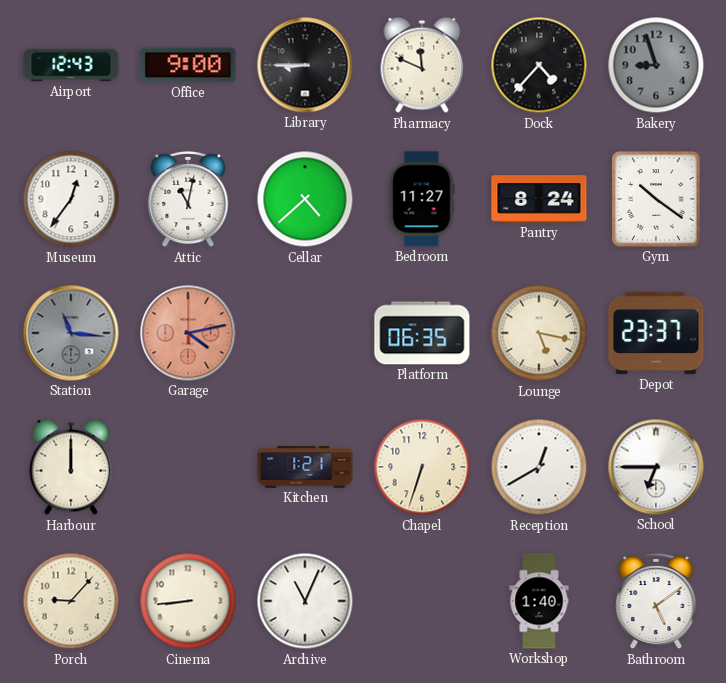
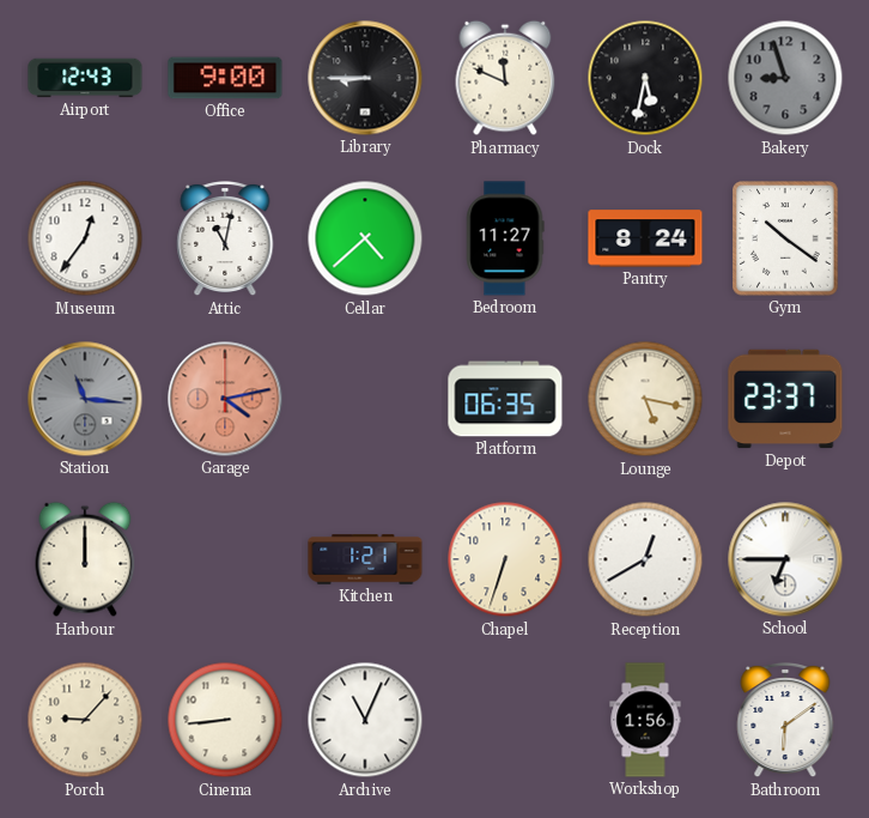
Dock: 4:37 -> 5:32
Workshop: 1:40 -> 1:56
Bathroom: 5:09 -> 6:09
